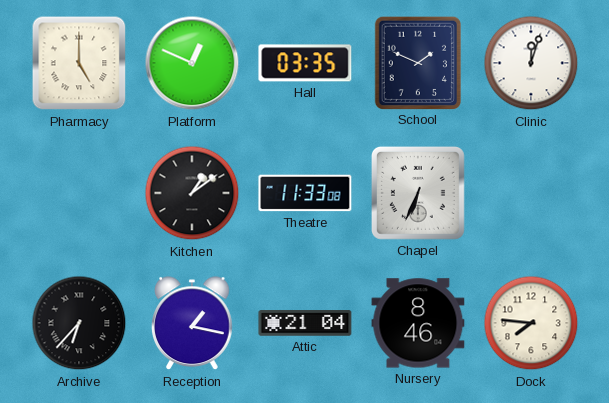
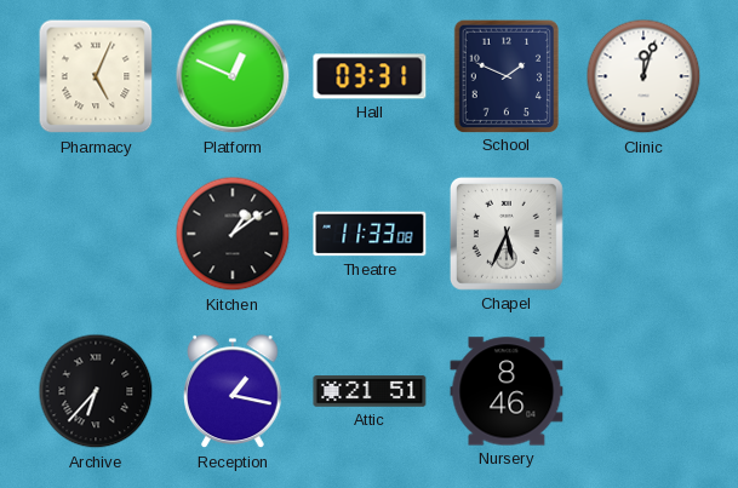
Pharmacy: 5:00 -> 5:04
Hall: 03:35 -> 03:31
Chapel: 6:34 -> 5:34
Attic: 21:04 -> 21:51
Dock: 7:46 -> none
